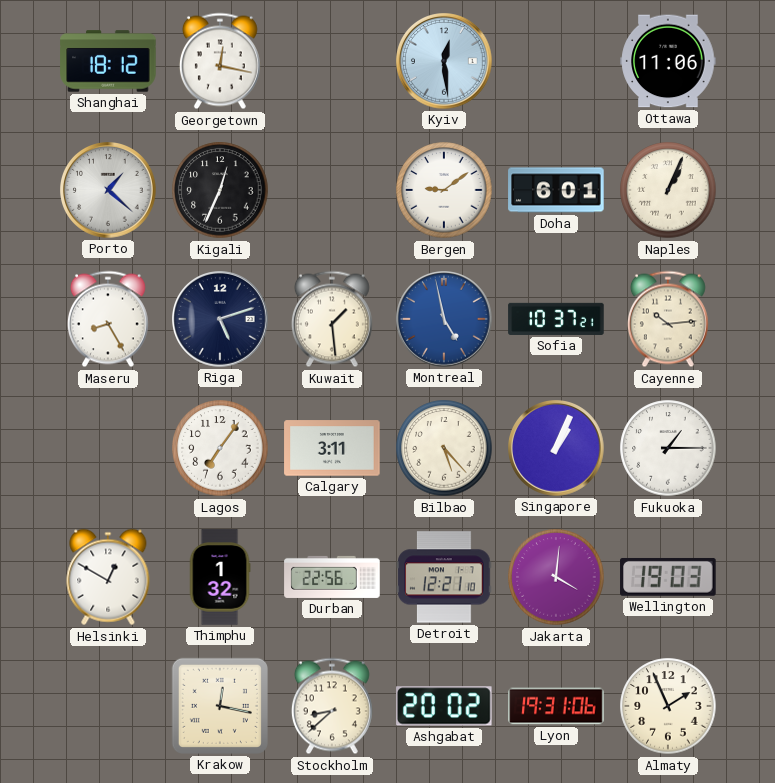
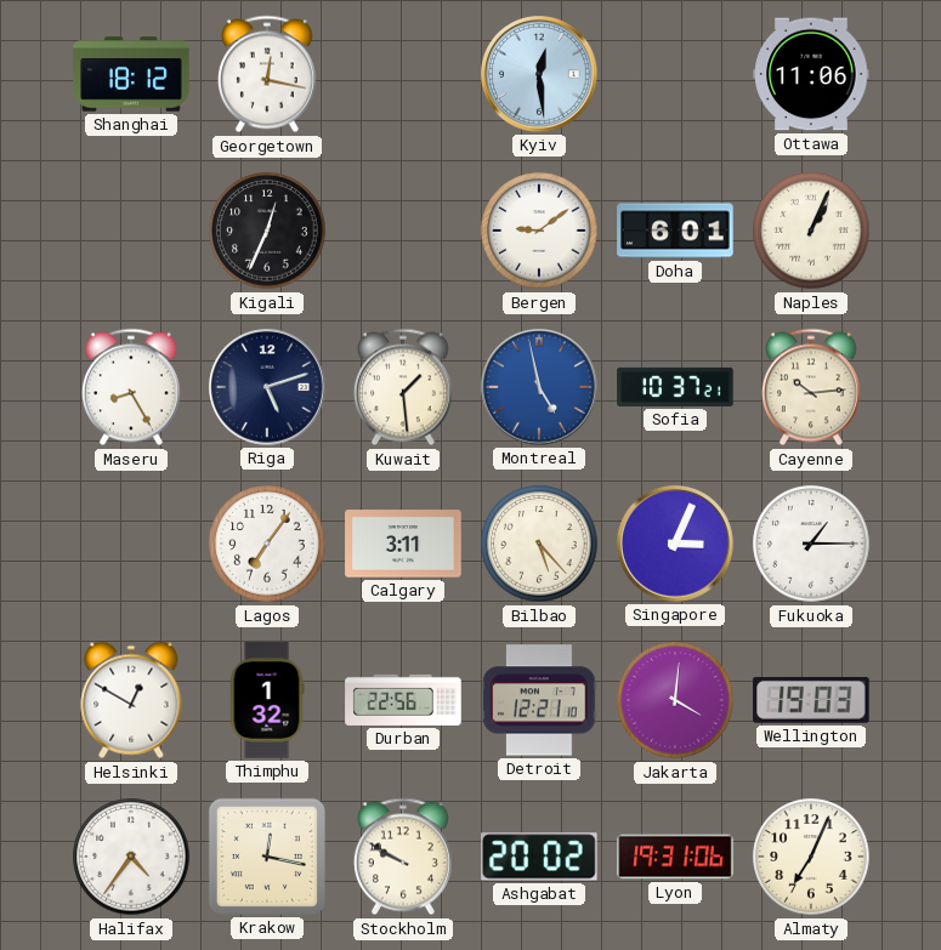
Porto: 1:22 -> none
Singapore: 1:04 -> 3:04
Halifax: none -> 4:36
Stockholm: 8:38 -> 9:50
Almaty: 1:56 -> 7:04
